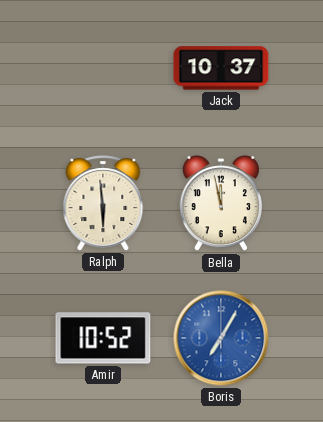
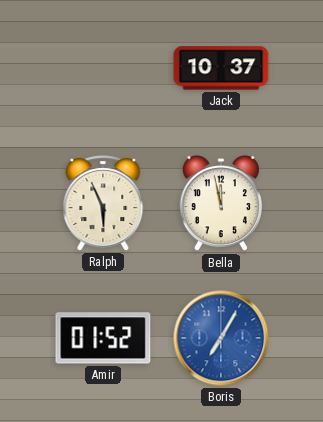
Ralph: 5:59 -> 5:56
Amir: 10:52 -> 01:52
